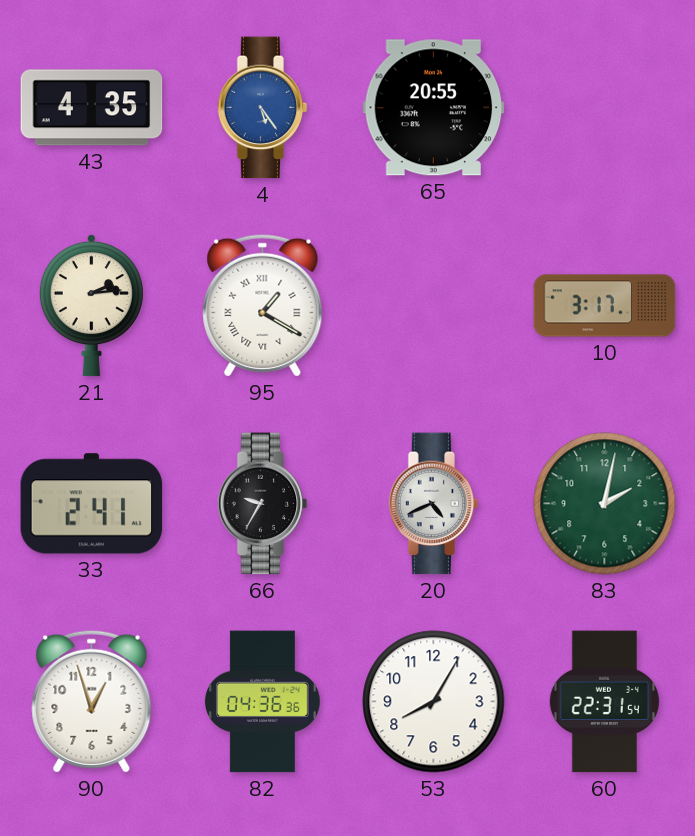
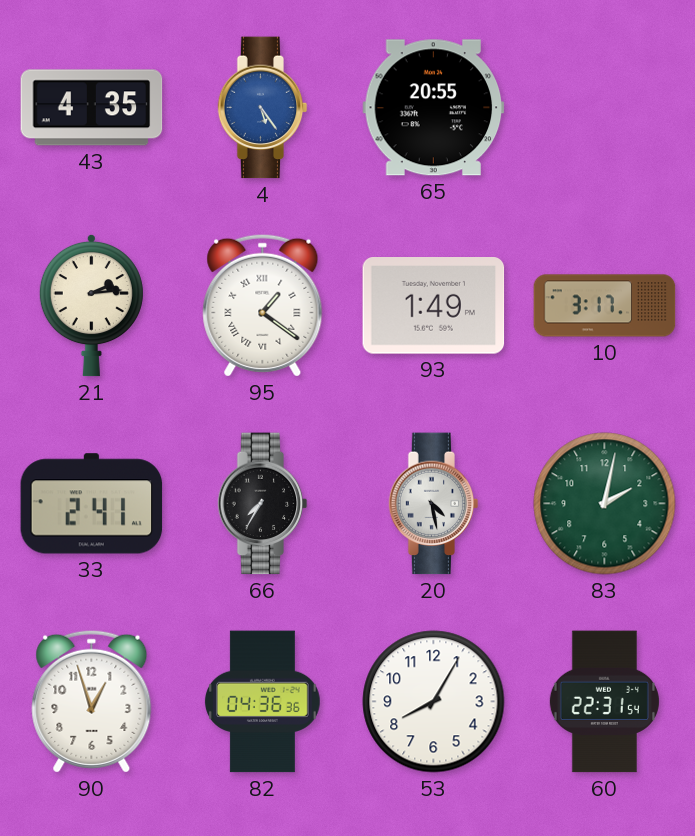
95: 1:20 -> 1:21
93: none -> 1:49
66: 9:35 -> 7:35
20: 4:41 -> 4:28
